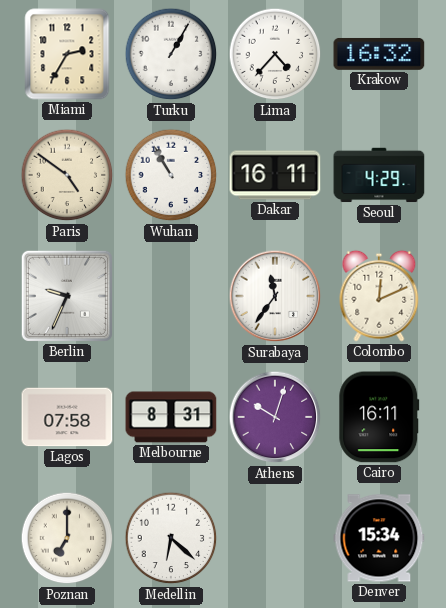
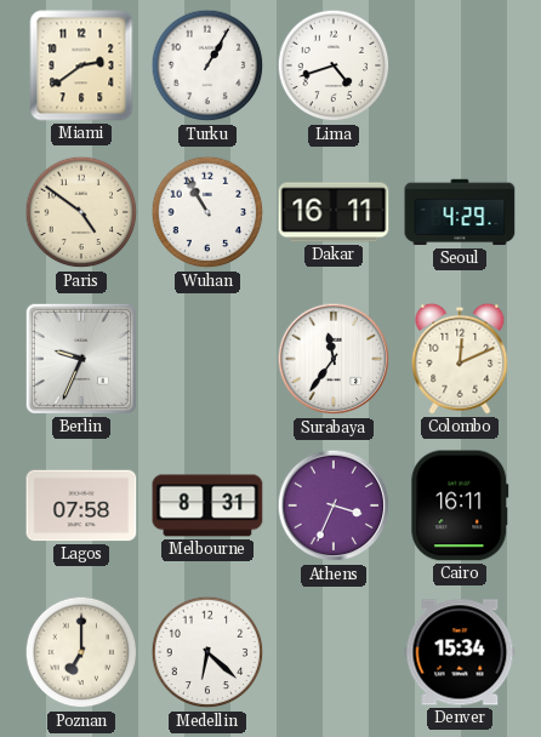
Miami: 2:35 -> 2:39
Lima: 4:37 -> 4:42
Krakow: 16:32 -> none
Athens: 10:03 -> 3:34
